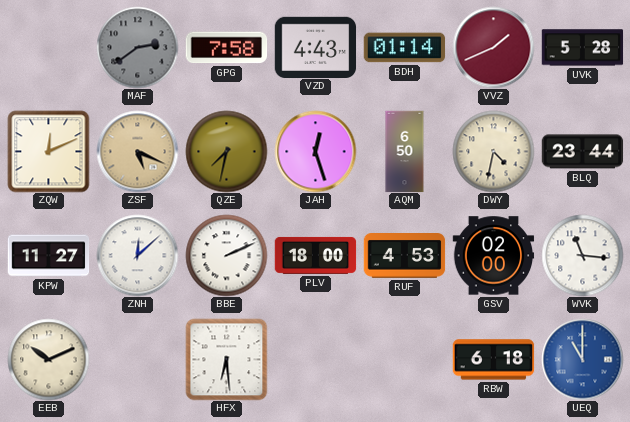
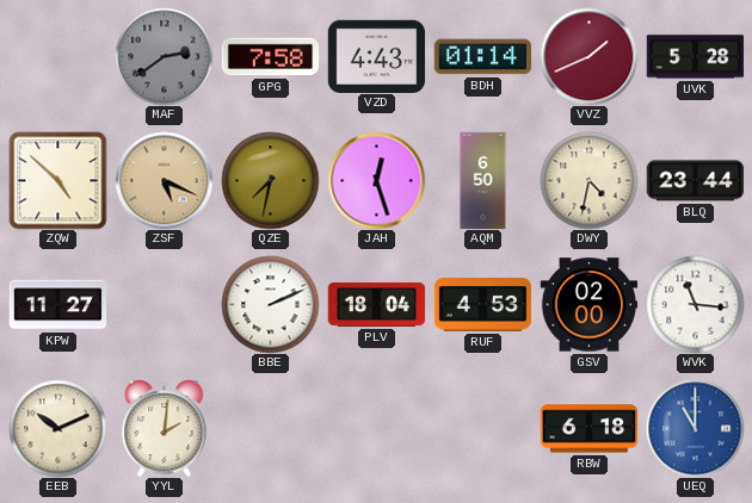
ZQW: 12:11 -> 4:52
ZNH: 12:08 -> none
PLV: 18:00 -> 18:04
YYL: none -> 2:01
HFX: 6:29 -> none
